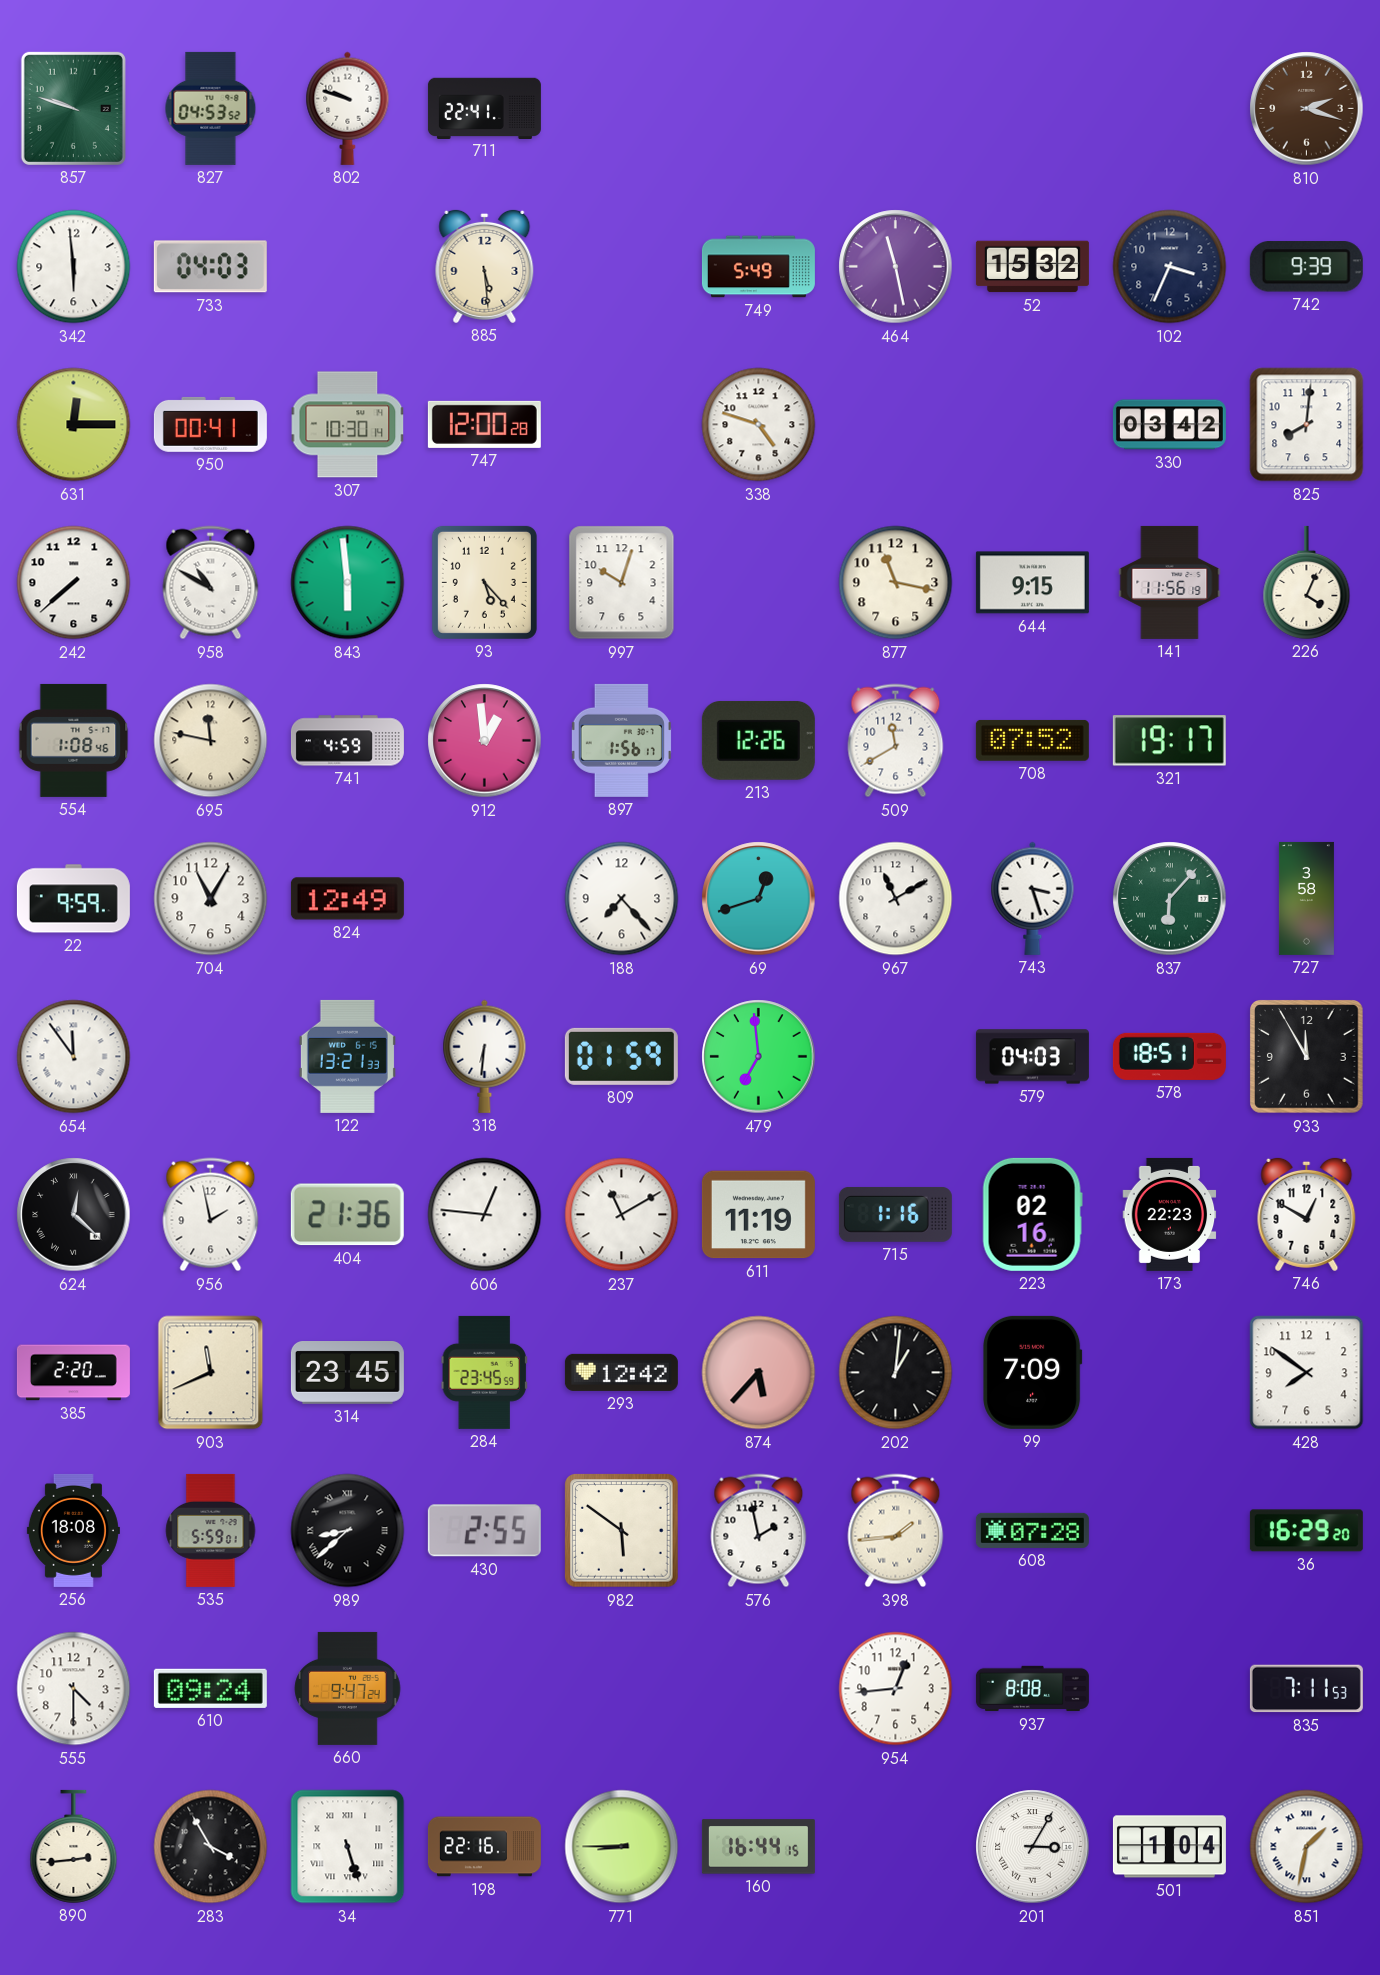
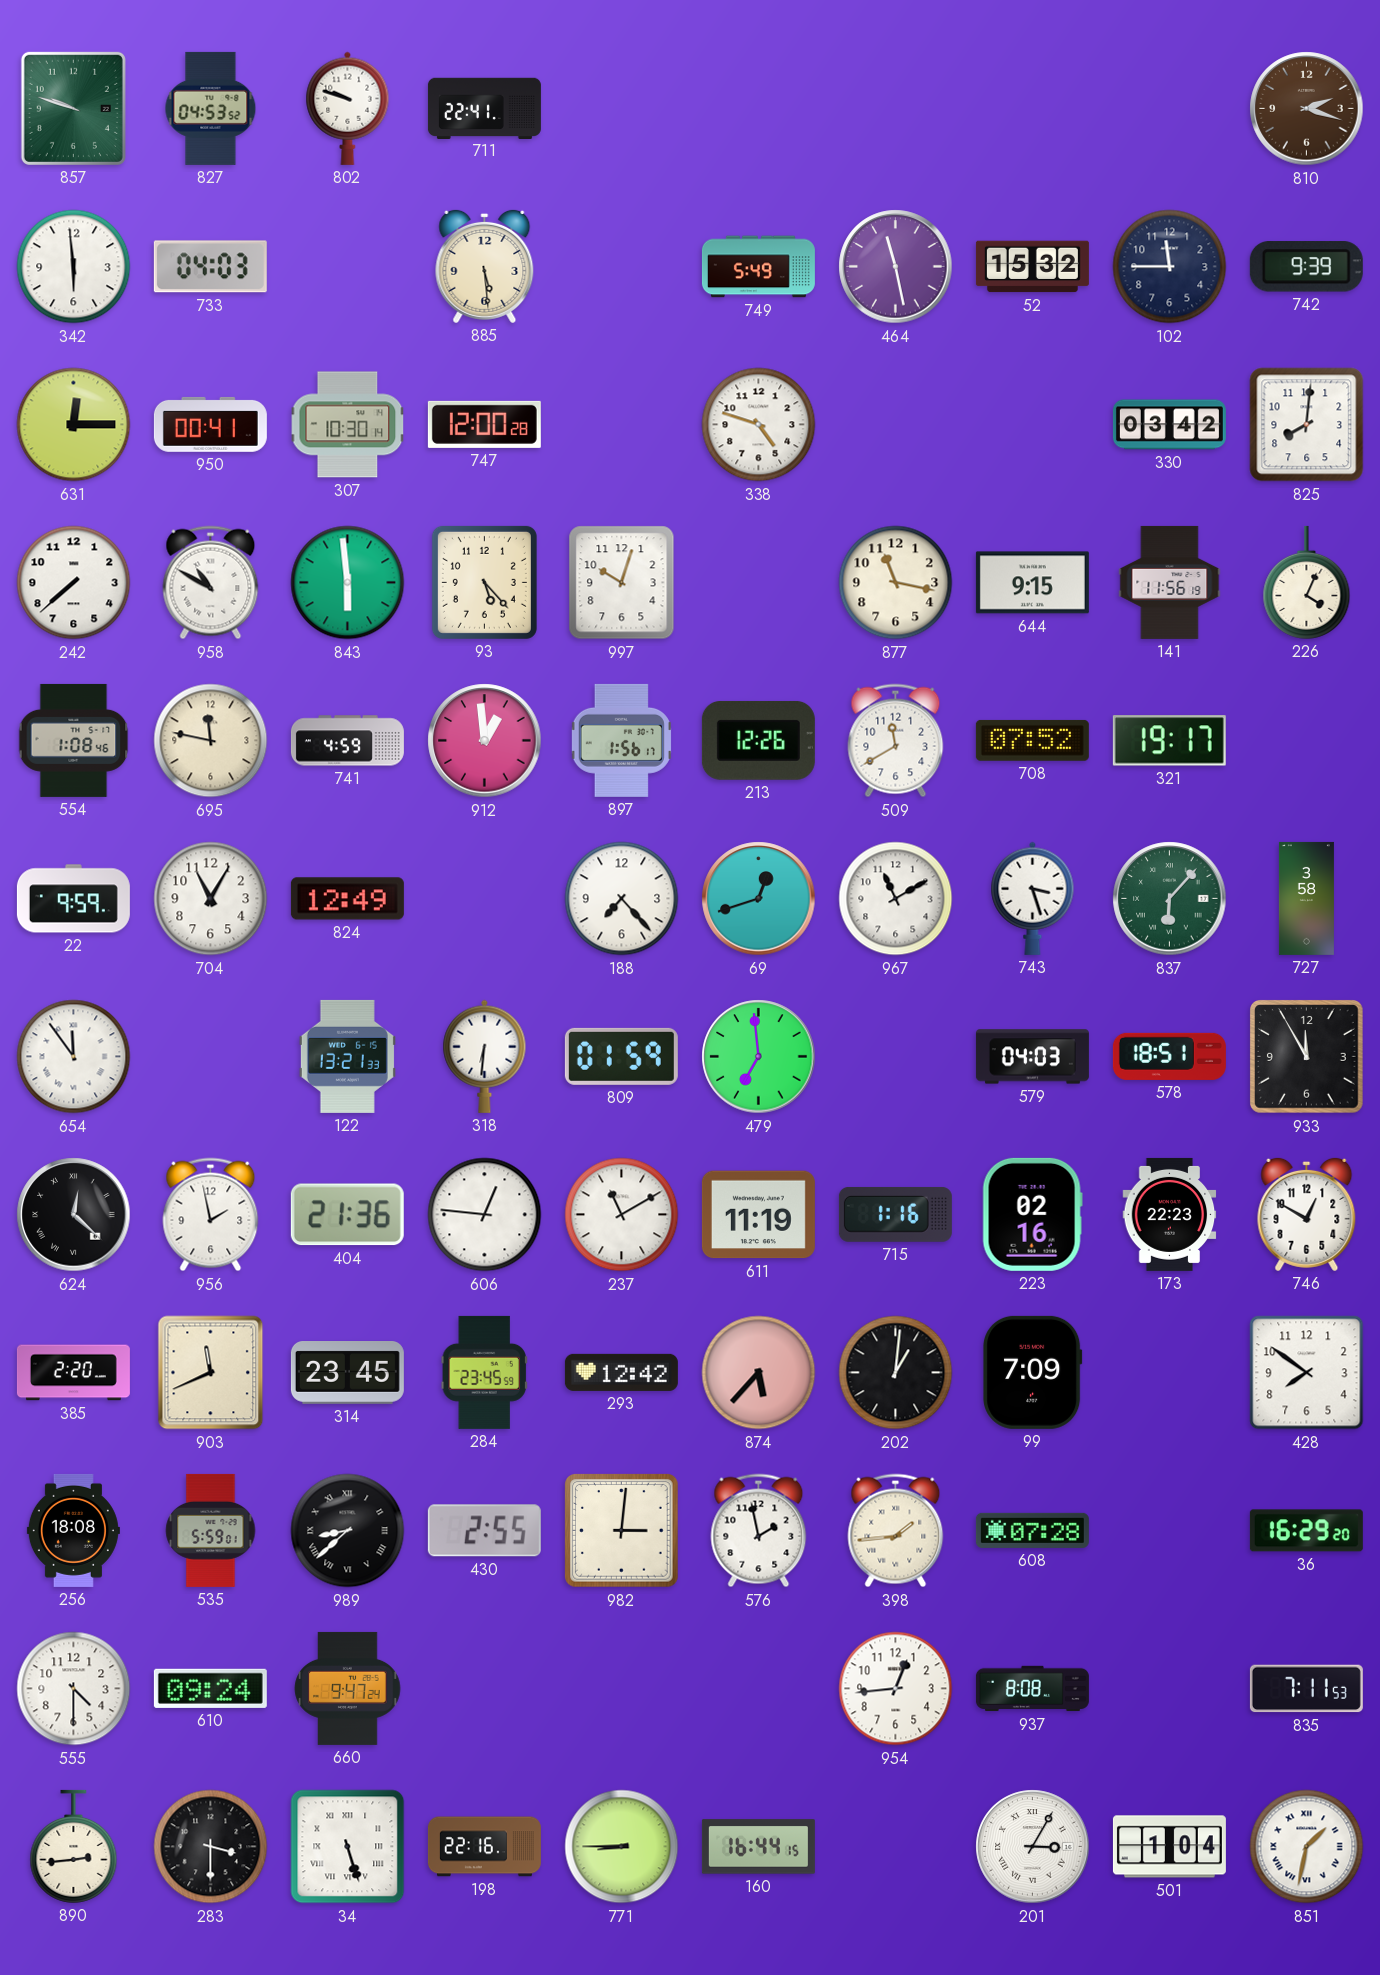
102: 3:34 -> 11:45
982: 5:51 -> 3:01
283: 3:55 -> 3:30
